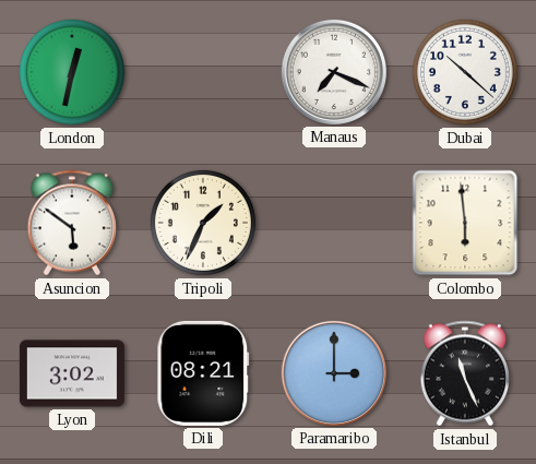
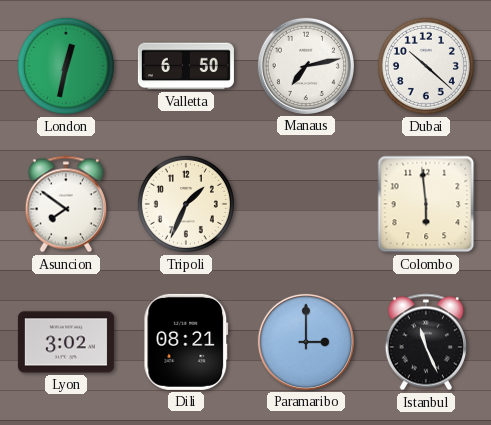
Valletta: none -> 6:50
Manaus: 7:19 -> 7:13
Asuncion: 5:51 -> 7:51
